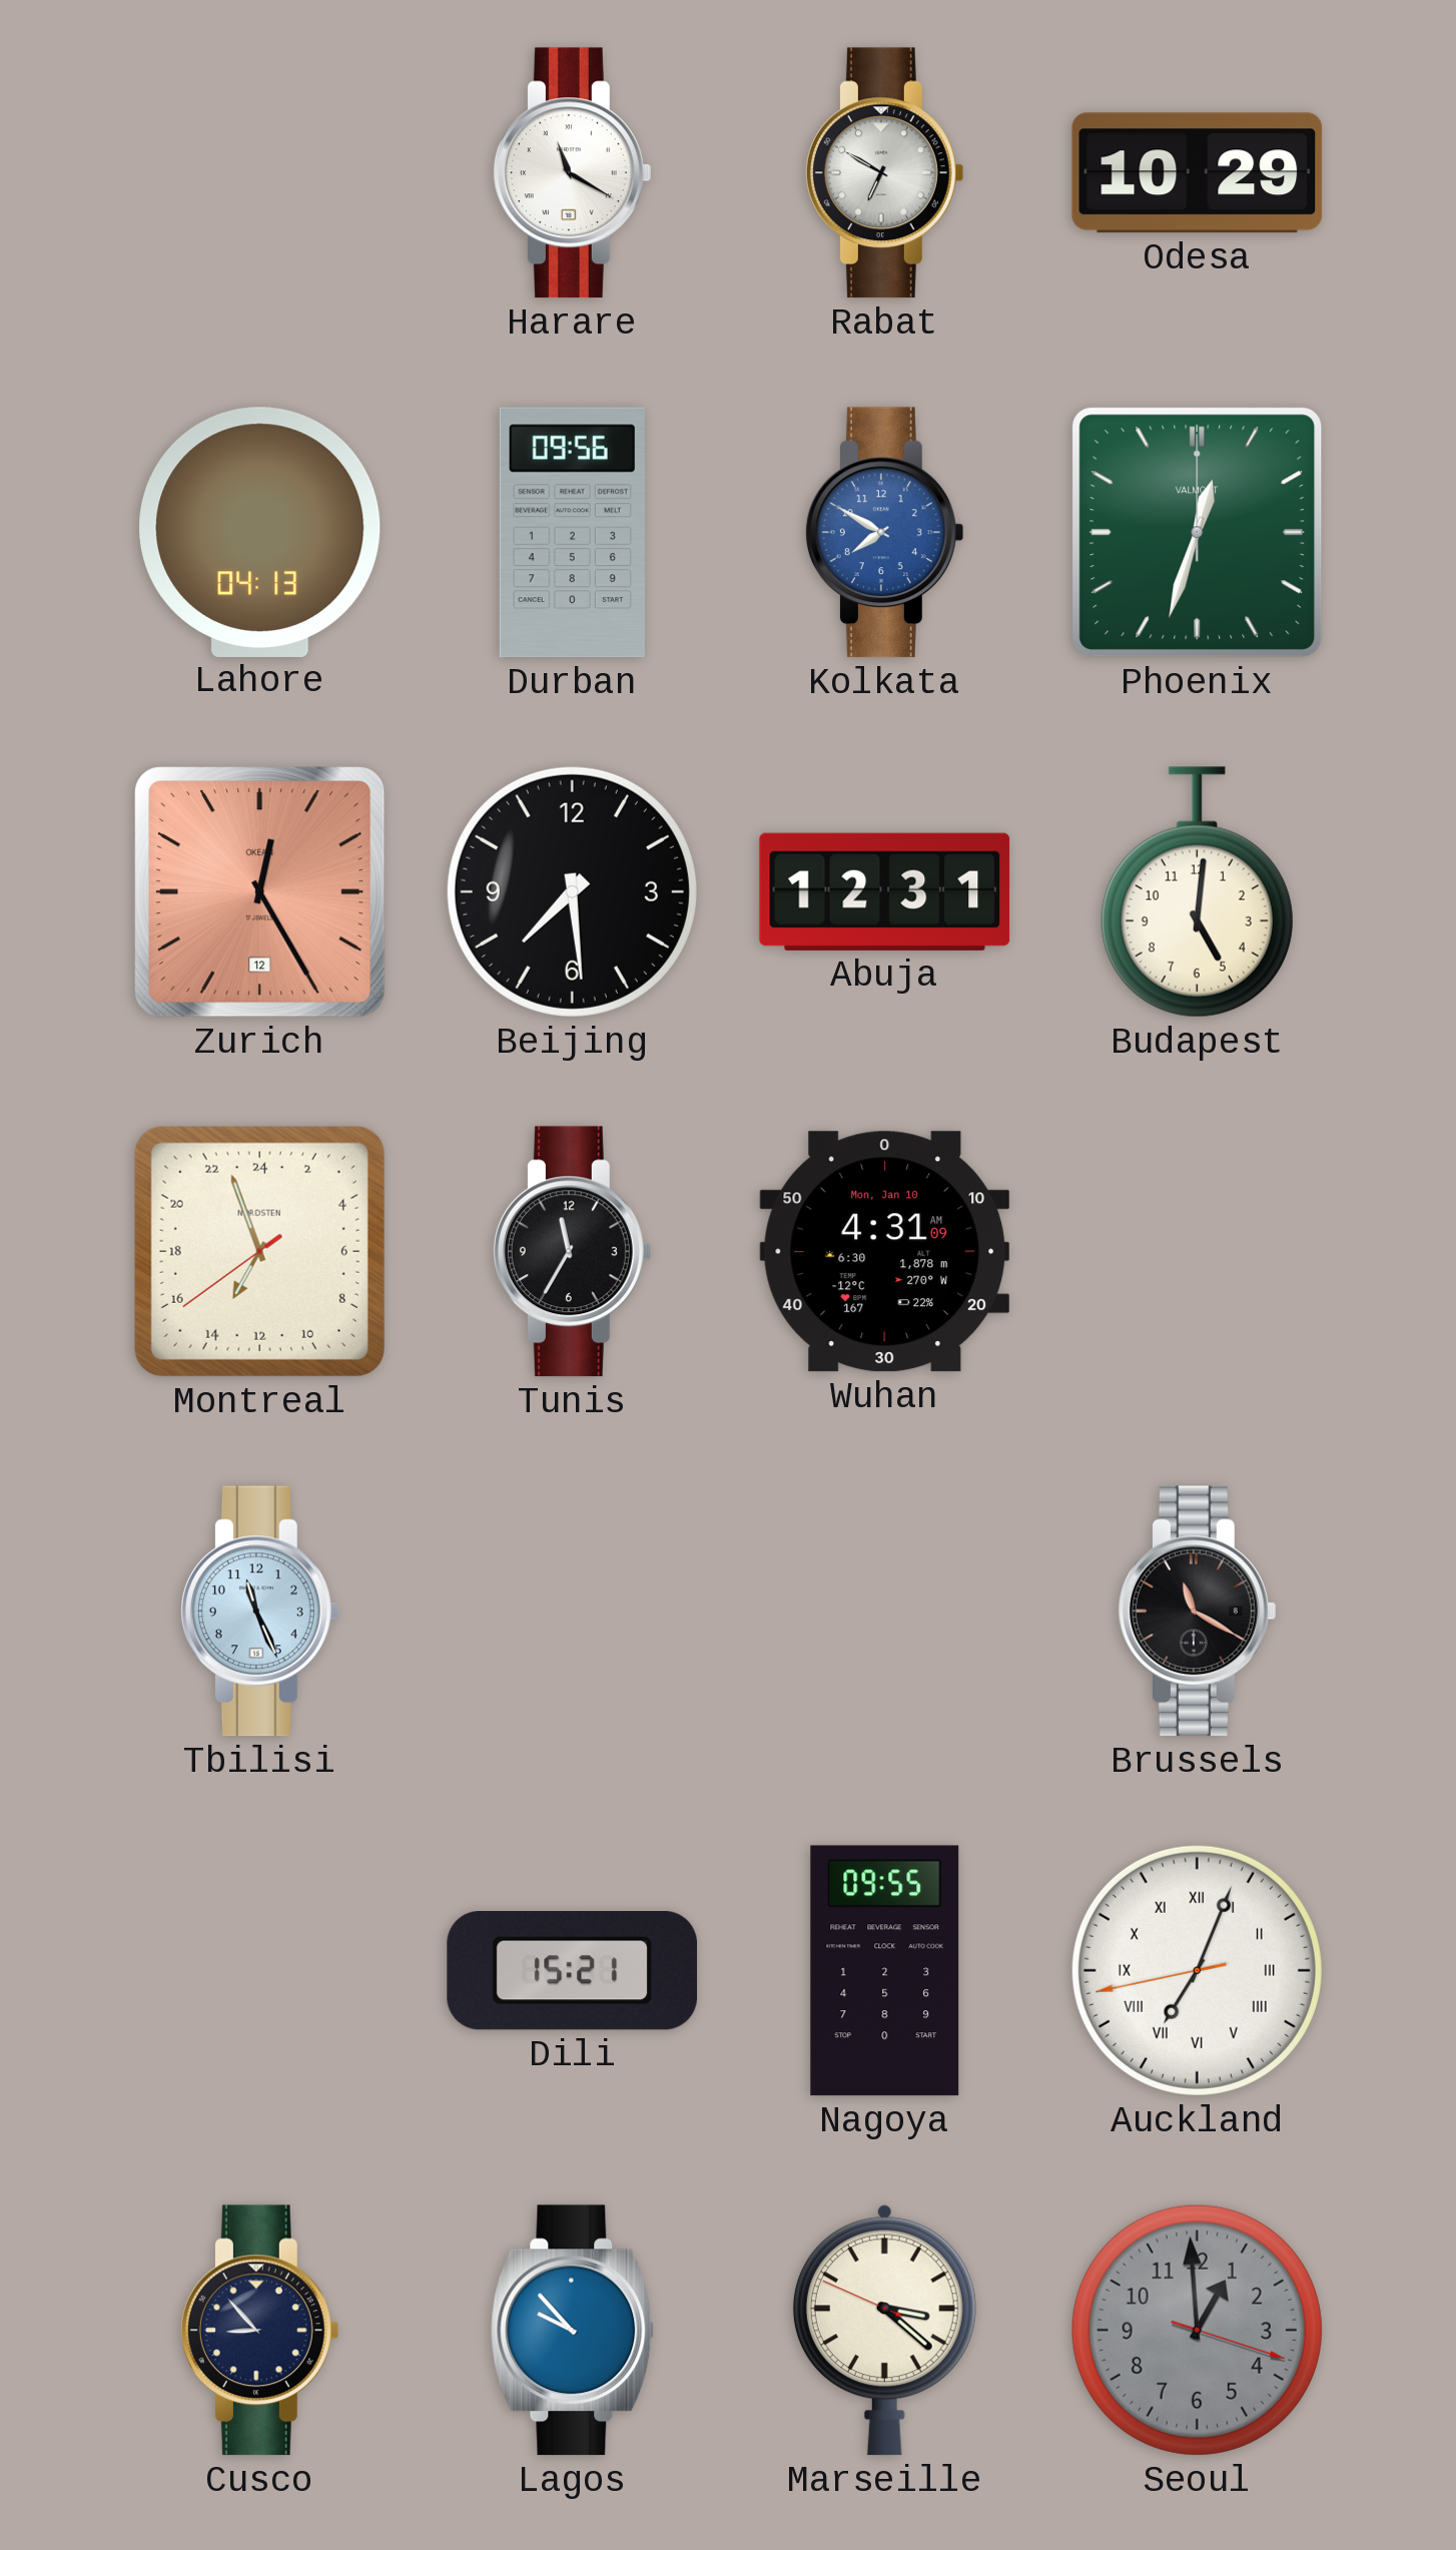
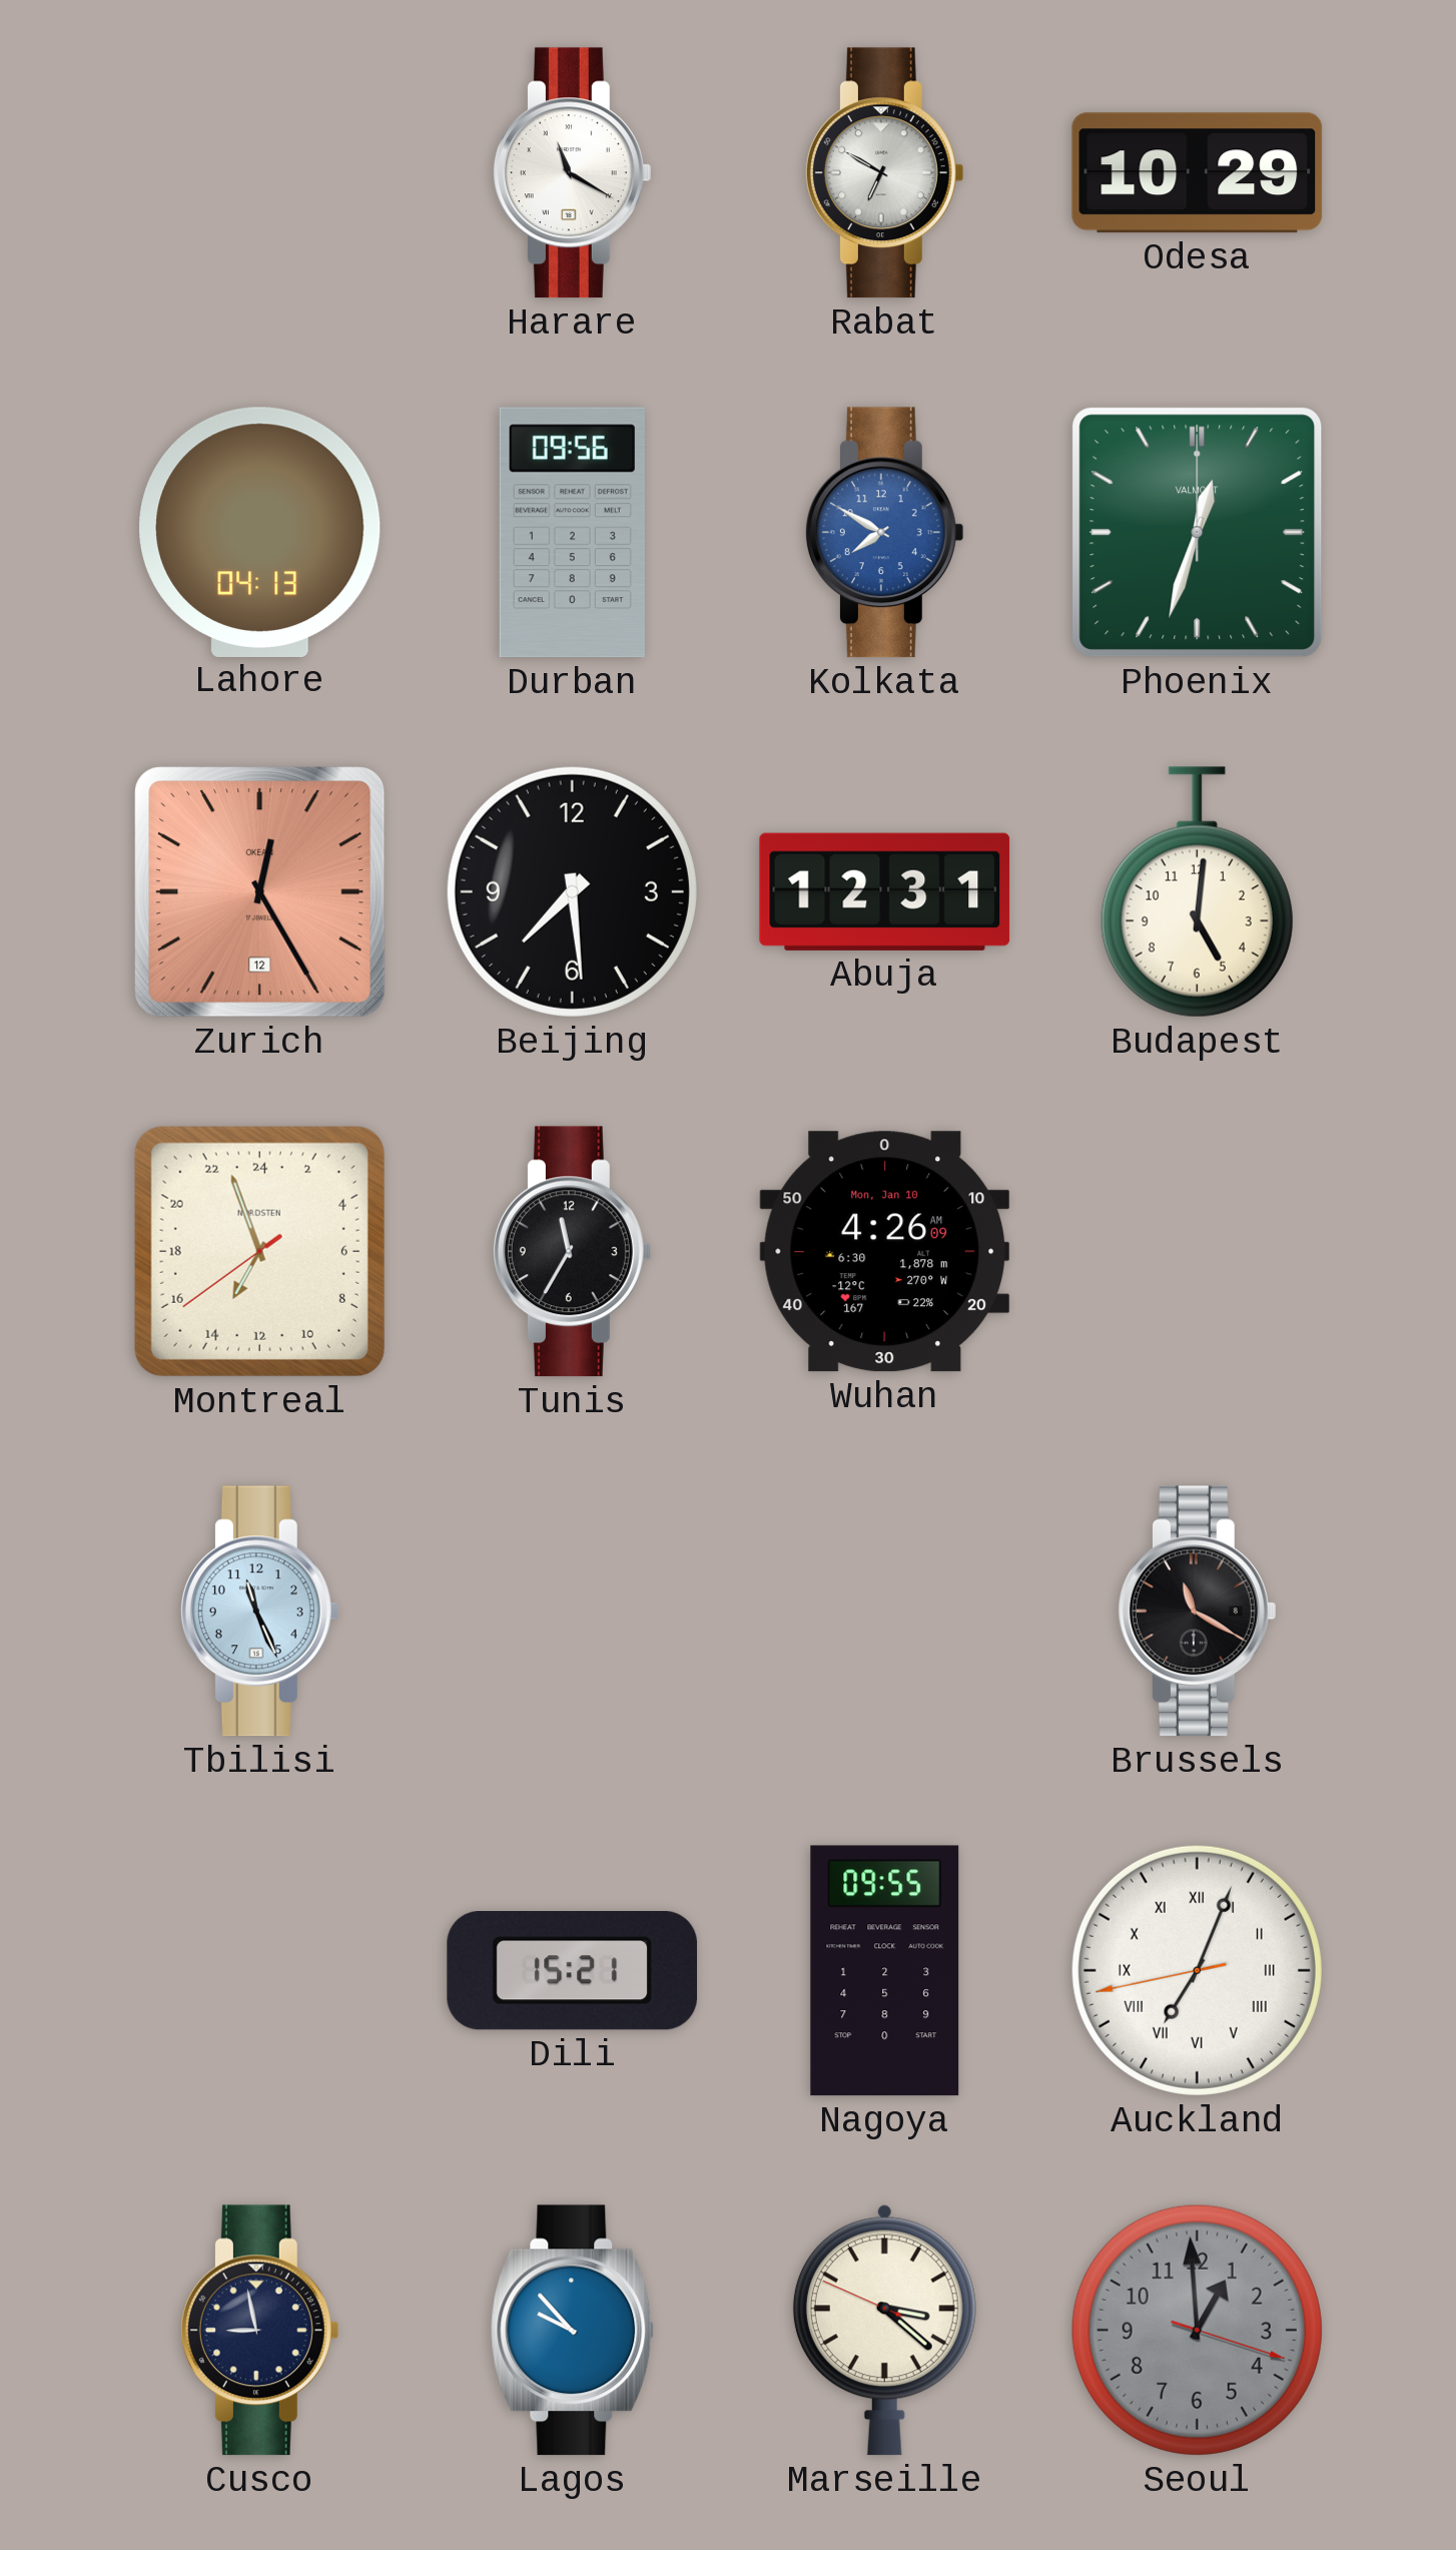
Wuhan: 4:31 -> 4:26
Cusco: 8:53 -> 8:58
